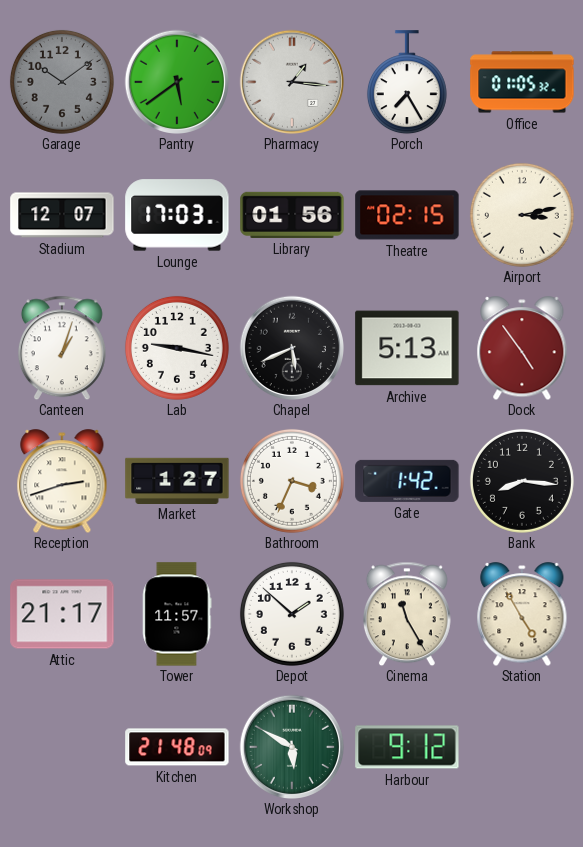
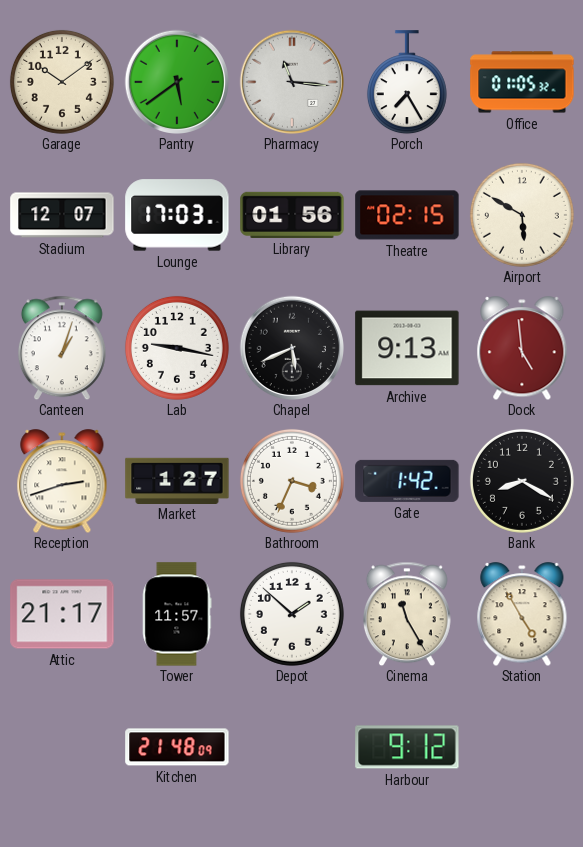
Garage dial: grey -> cream
Pharmacy: 1:16 -> 11:16
Airport: 3:13 -> 5:50
Archive: 5:13 -> 9:13
Dock: 4:54 -> 4:59
Bank: 8:16 -> 8:20
Workshop: 5:50 -> none
